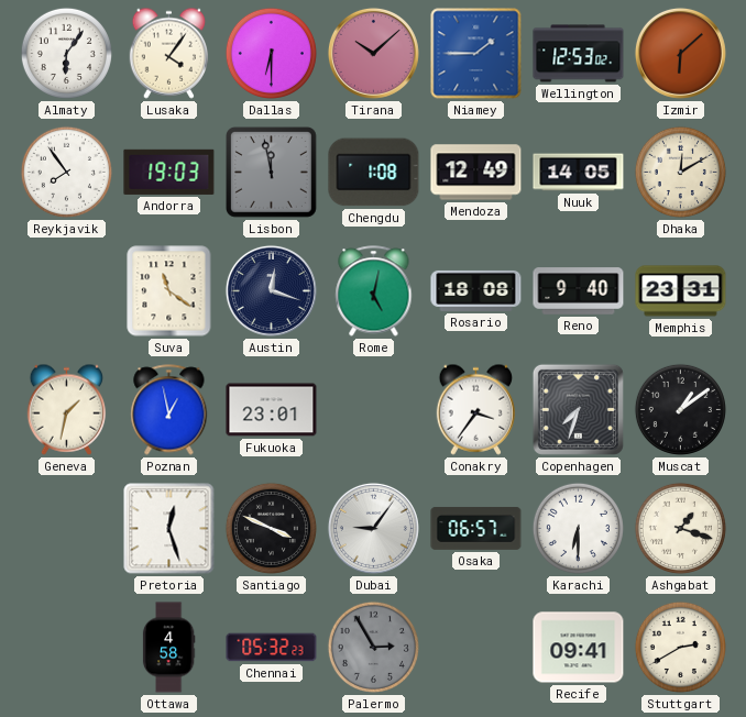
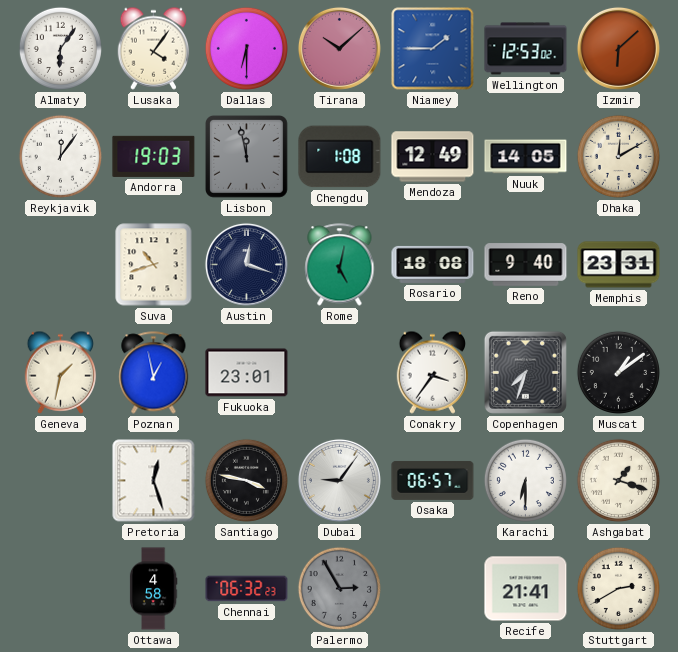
Reykjavik: 7:54 -> 12:06
Suva: 11:21 -> 10:42
Santiago: 3:49 -> 3:47
Chennai: 05:32 -> 06:32
Recife: 09:41 -> 21:41
